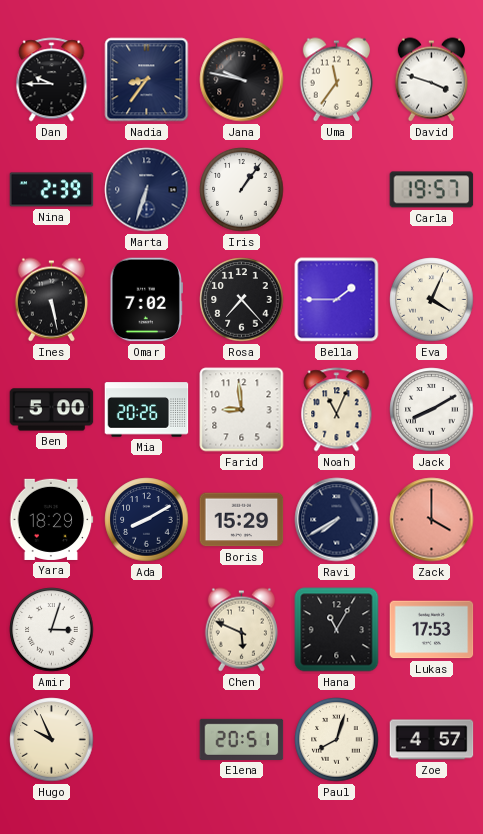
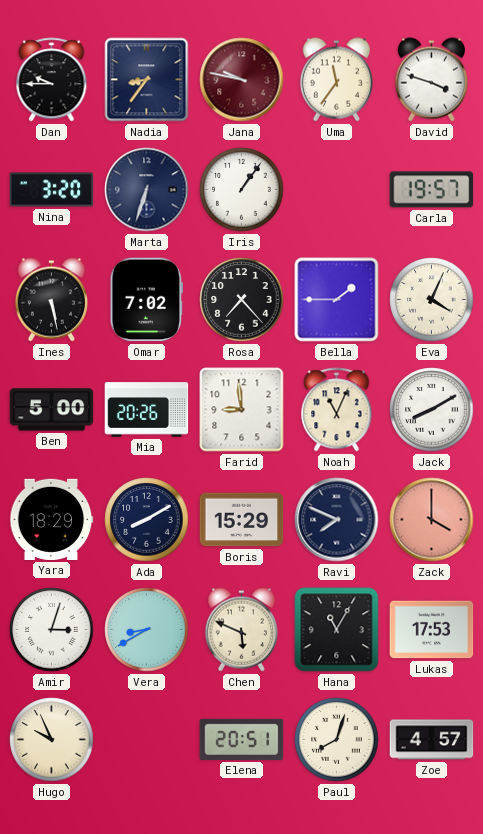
Jana dial: black -> burgundy
Nina: 2:39 -> 3:20
Ravi: 7:40 -> 7:49
Vera: none -> 8:40
